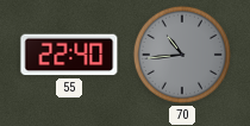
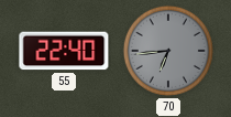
70: 10:44 -> 6:44
